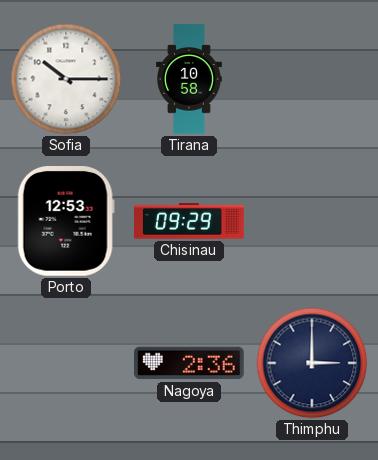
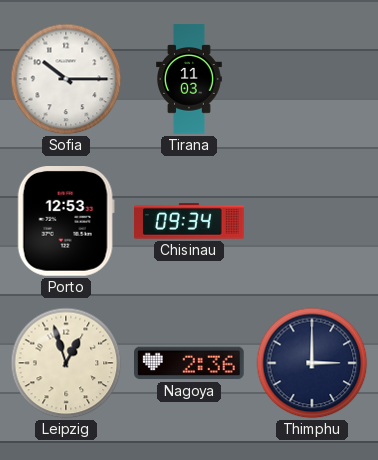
Tirana: 10:58 -> 11:03
Chisinau: 09:29 -> 09:34
Leipzig: none -> 12:57
